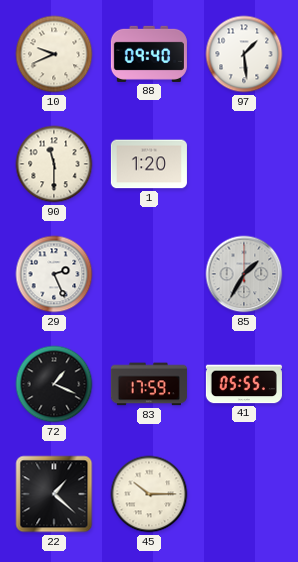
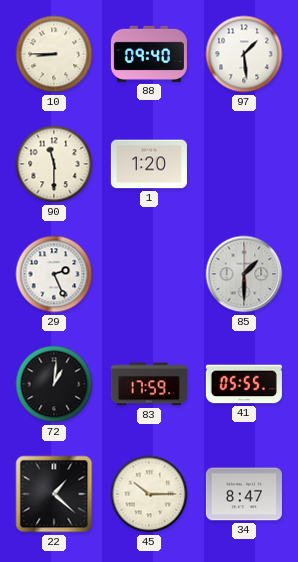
10: 9:41 -> 8:45
85: 1:35 -> 1:30
72: 1:19 -> 1:01
34: none -> 8:47
